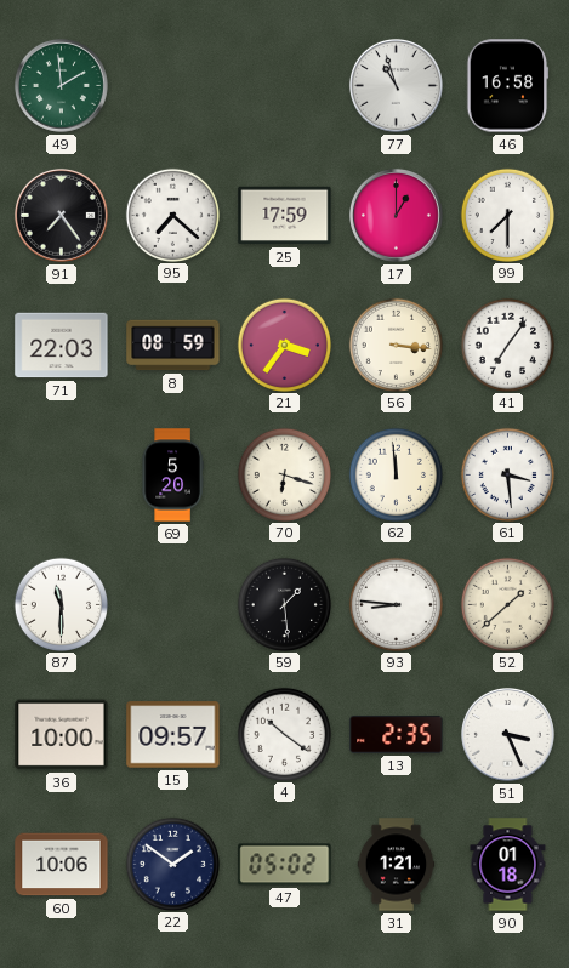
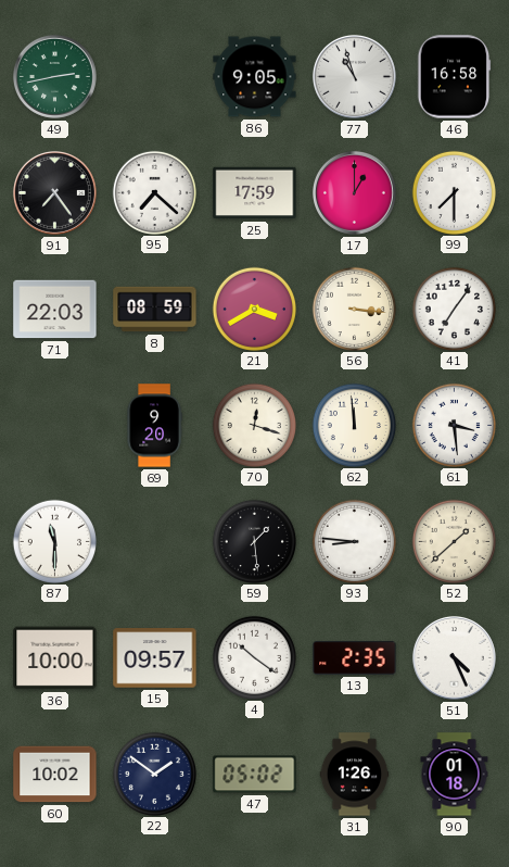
49: 1:59 -> 2:43
86: none -> 9:05
21: 3:36 -> 3:40
69: 5:20 -> 9:20
70: 6:18 -> 12:18
51: 3:26 -> 4:26
60: 10:06 -> 10:02
31: 1:21 -> 1:26
